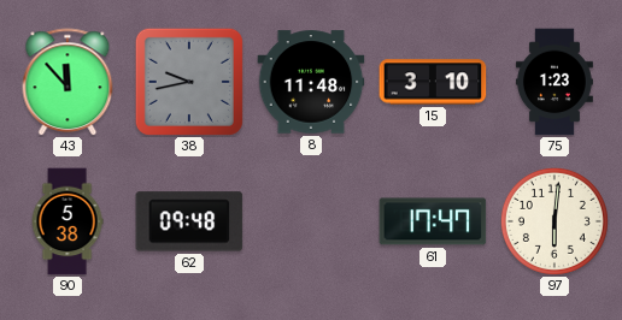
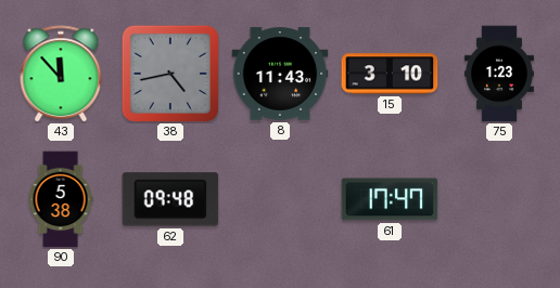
38: 9:43 -> 4:43
8: 11:48 -> 11:43
97: 6:01 -> none
